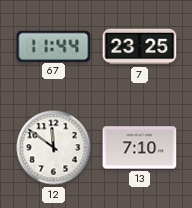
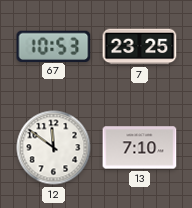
67: 11:44 -> 10:53
